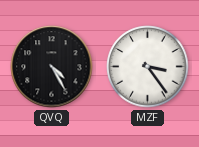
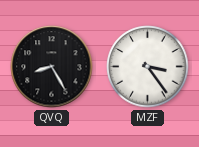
QVQ: 4:25 -> 8:25
